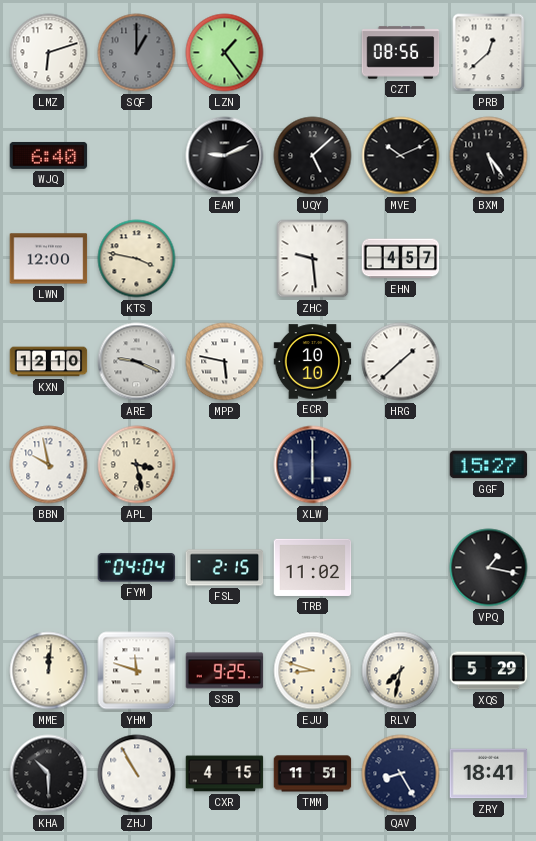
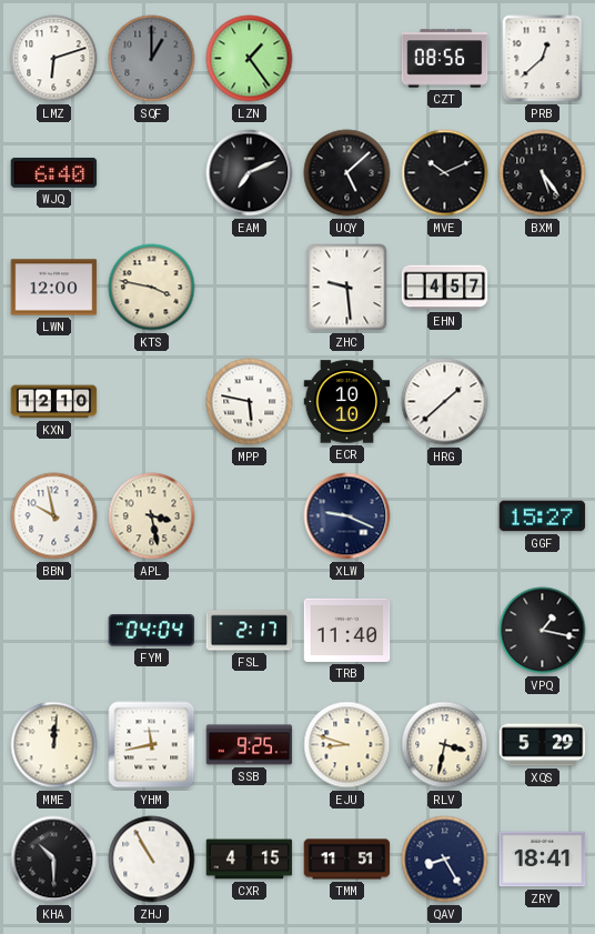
EAM: 9:11 -> 7:11
ARE: 9:19 -> none
XLW: 6:00 -> 9:19
FSL: 2:15 -> 2:17
TRB: 11:02 -> 11:40
YHM: 11:48 -> 11:43
RLV: 7:32 -> 3:32
